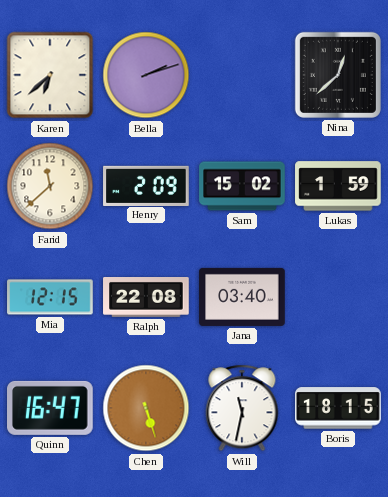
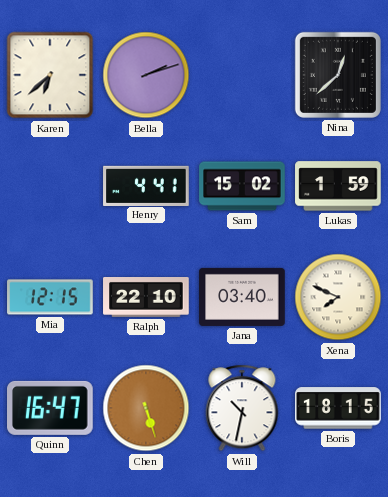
Farid: 11:38 -> none
Henry: 2:09 -> 4:41
Ralph: 22:08 -> 22:10
Xena: none -> 7:49
Will: 11:32 -> 10:32
